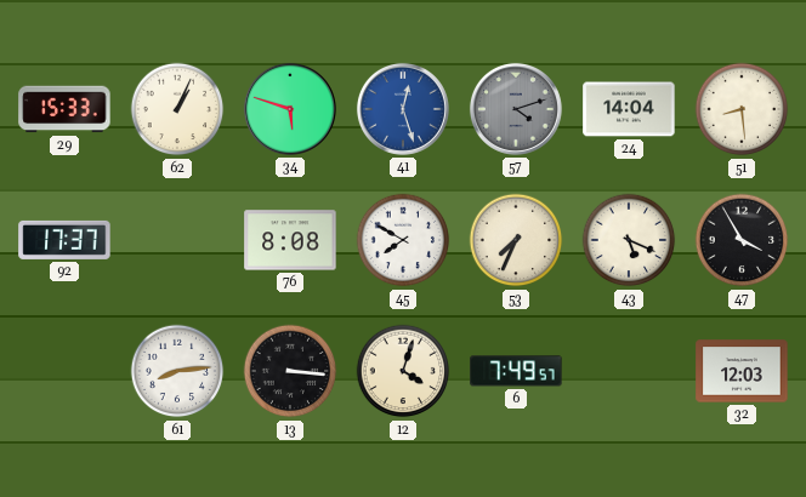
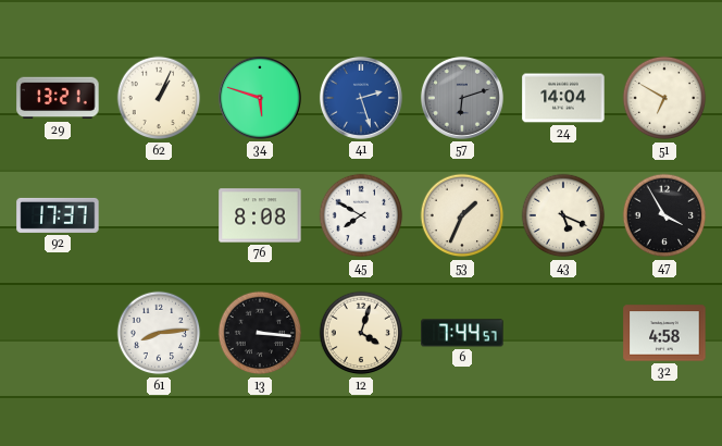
29: 15:33 -> 13:21
41: 12:27 -> 2:27
57: 4:12 -> 6:12
51: 8:29 -> 6:50
53: 7:34 -> 1:34
6: 7:49 -> 7:44
32: 12:03 -> 4:58
